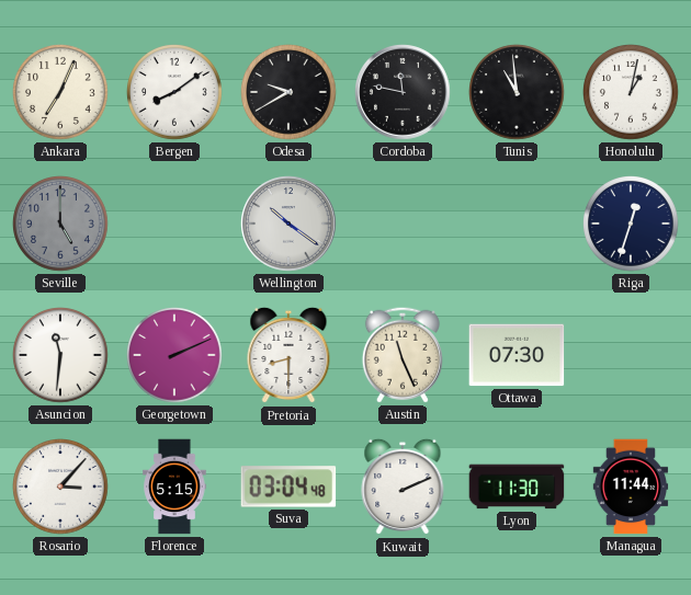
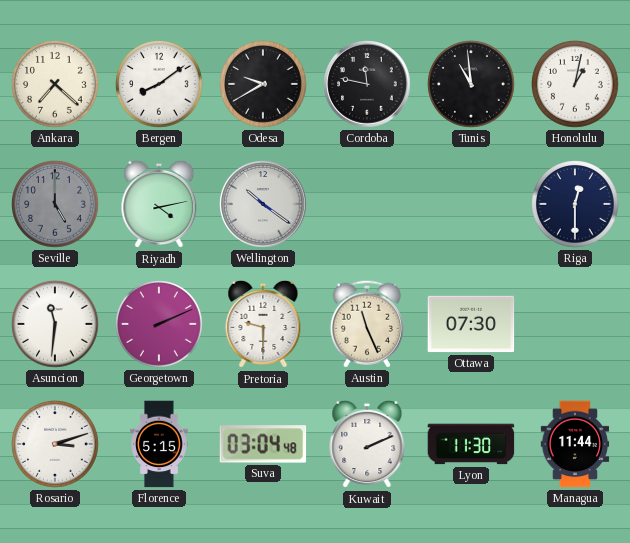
Ankara: 7:04 -> 7:22
Riyadh: none -> 4:13
Riga: 12:33 -> 12:30
Pretoria: 8:30 -> 9:30
Rosario: 3:07 -> 3:12
